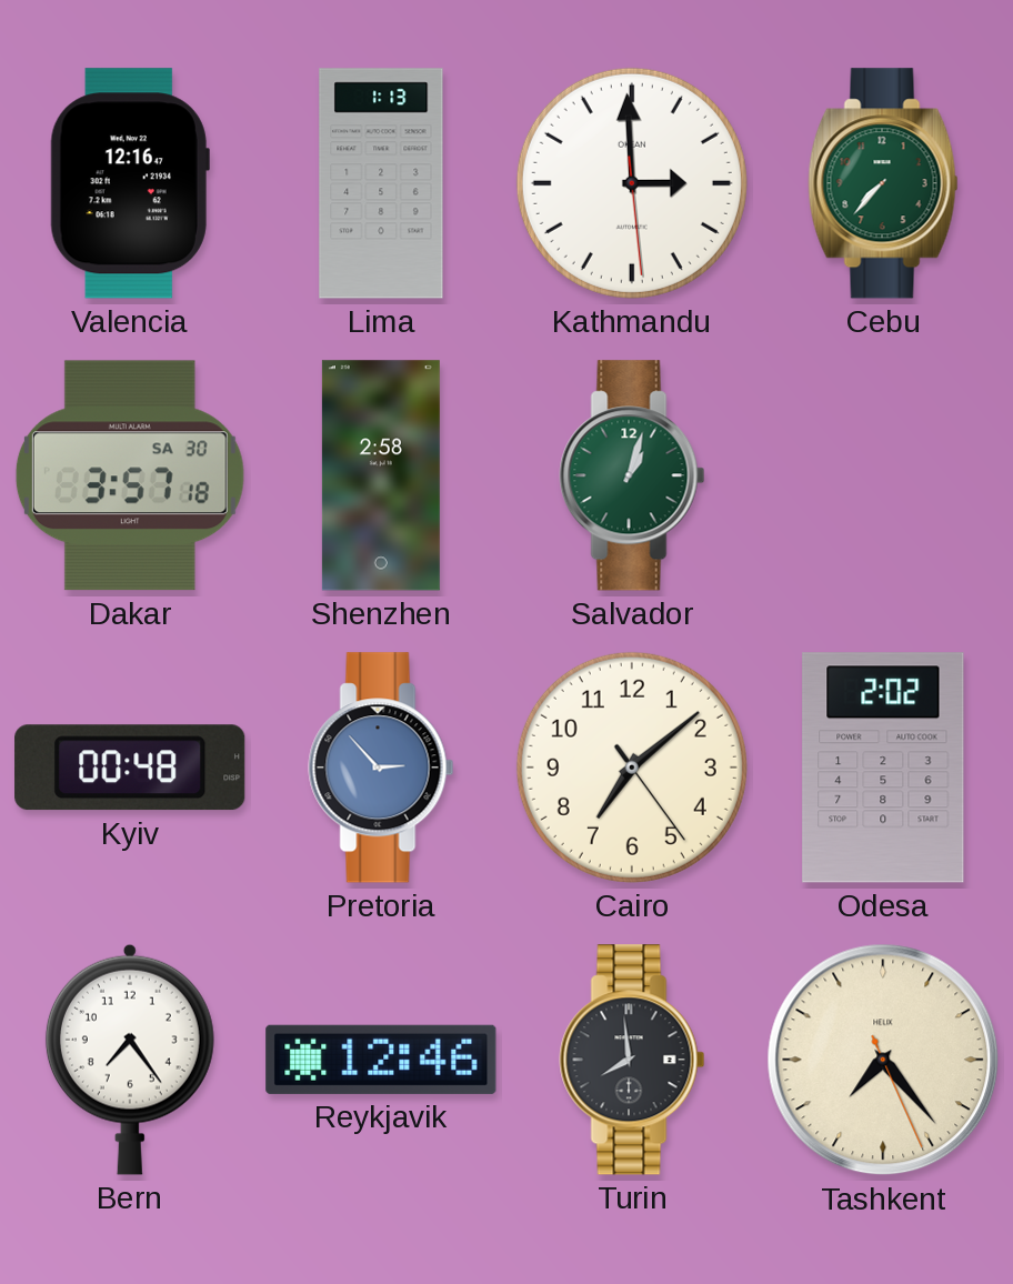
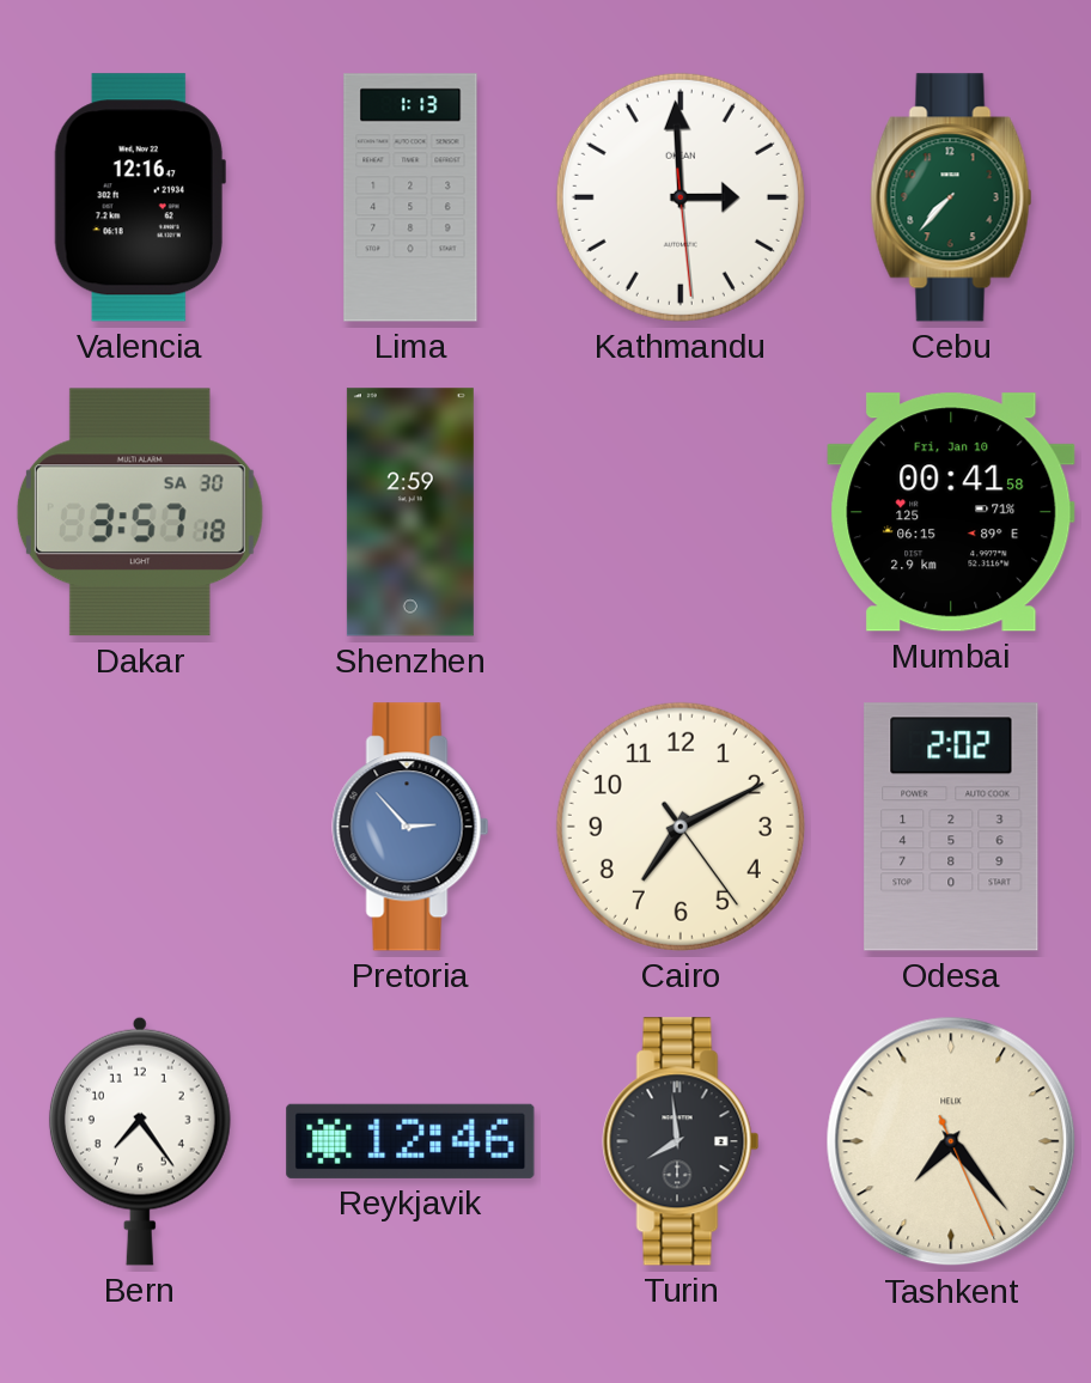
Shenzhen: 2:58 -> 2:59
Salvador: 1:03 -> none
Mumbai: none -> 00:41
Kyiv: 00:48 -> none
Cairo: 7:08 -> 7:10
